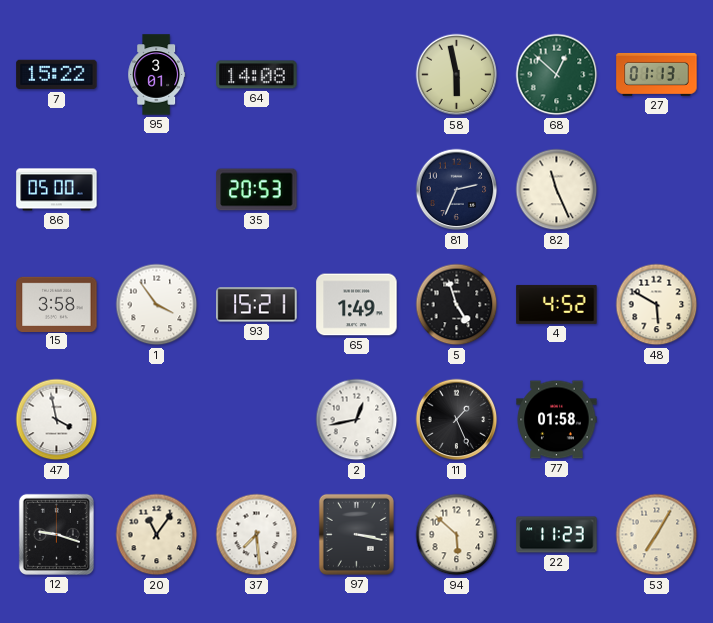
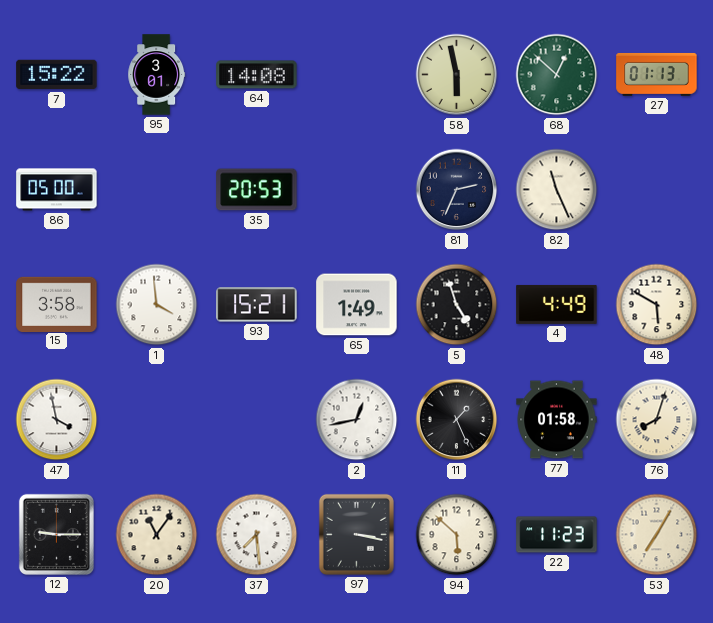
1: 3:54 -> 3:59
4: 4:52 -> 4:49
76: none -> 8:03
12: 9:18 -> 9:15
